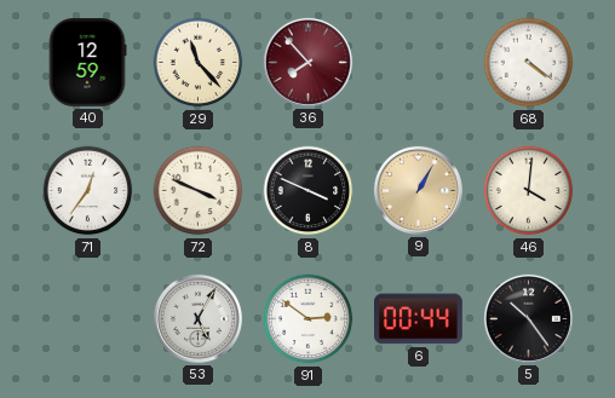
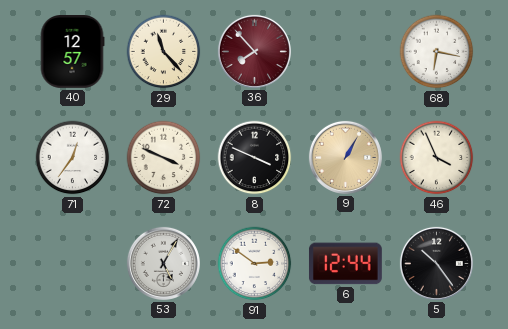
40: 12:59 -> 12:57
68: 4:21 -> 6:17
46: 4:01 -> 3:56
6: 00:44 -> 12:44
